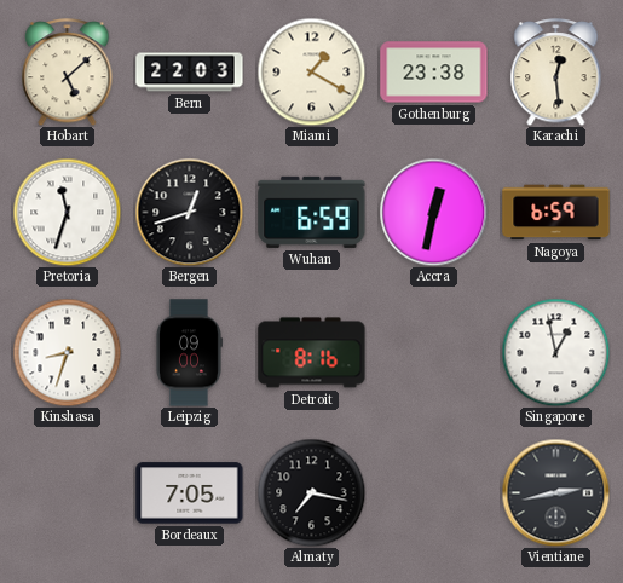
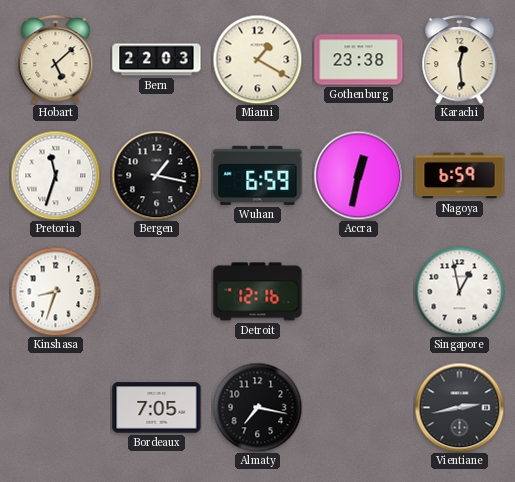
Bergen: 12:42 -> 1:17
Leipzig: 09:00 -> none
Detroit: 8:16 -> 12:16
